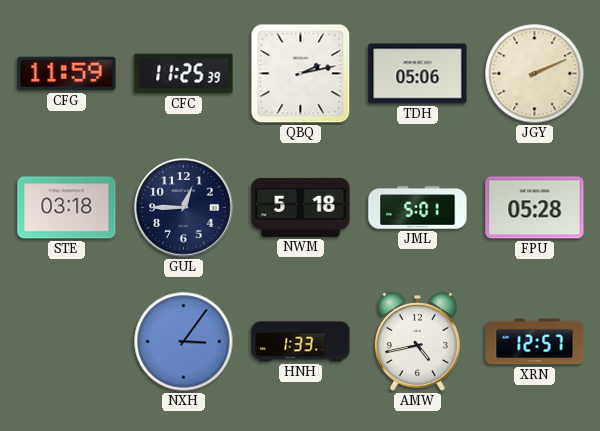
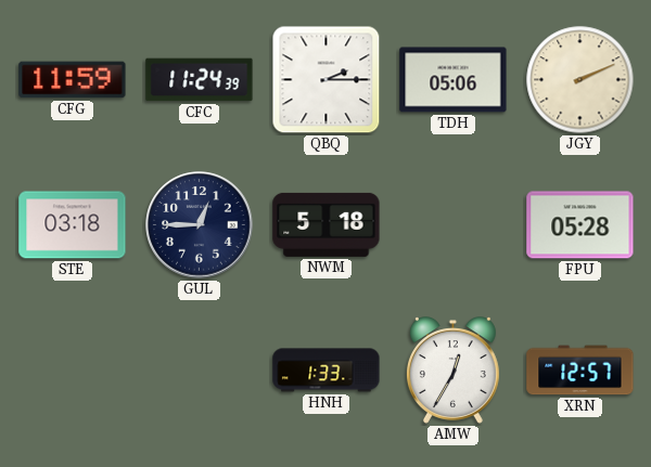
CFC: 11:25 -> 11:24
QBQ: 2:13 -> 2:15
JML: 5:01 -> none
NXH: 3:06 -> none
AMW: 4:43 -> 12:35
